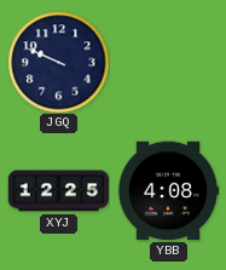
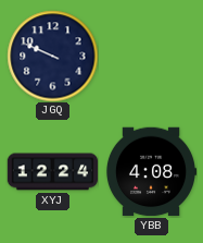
XYJ: 12:25 -> 12:24
